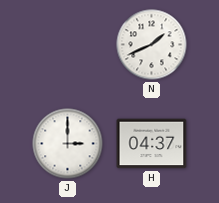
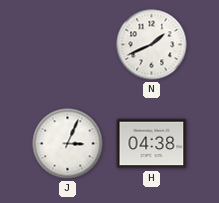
J: 3:00 -> 3:04
H: 04:37 -> 04:38
